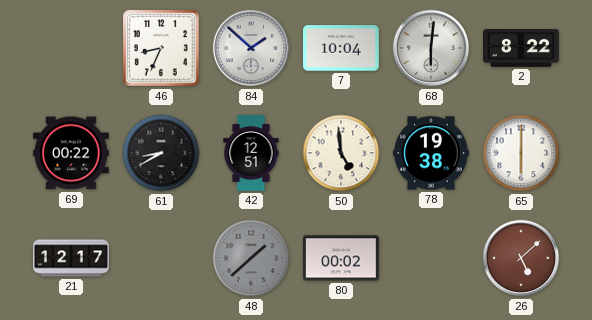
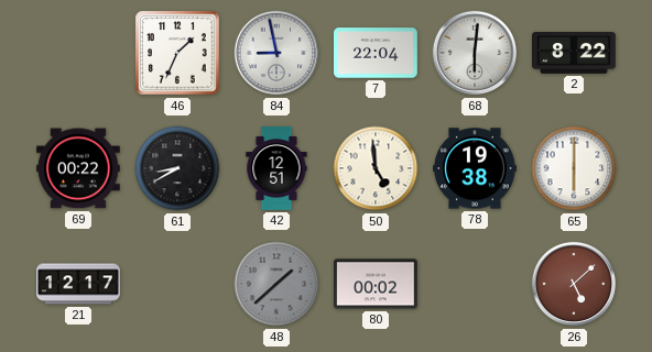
46: 8:34 -> 1:34
84: 1:52 -> 8:58
7: 10:04 -> 22:04
